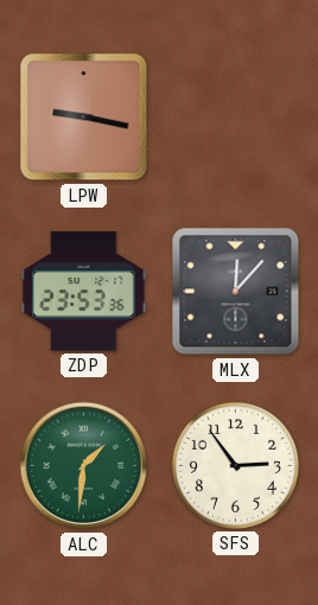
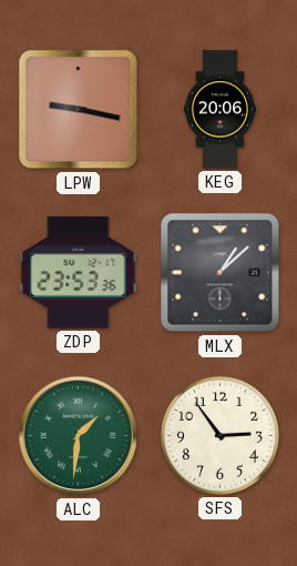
KEG: none -> 20:06
MLX: 12:07 -> 1:08
